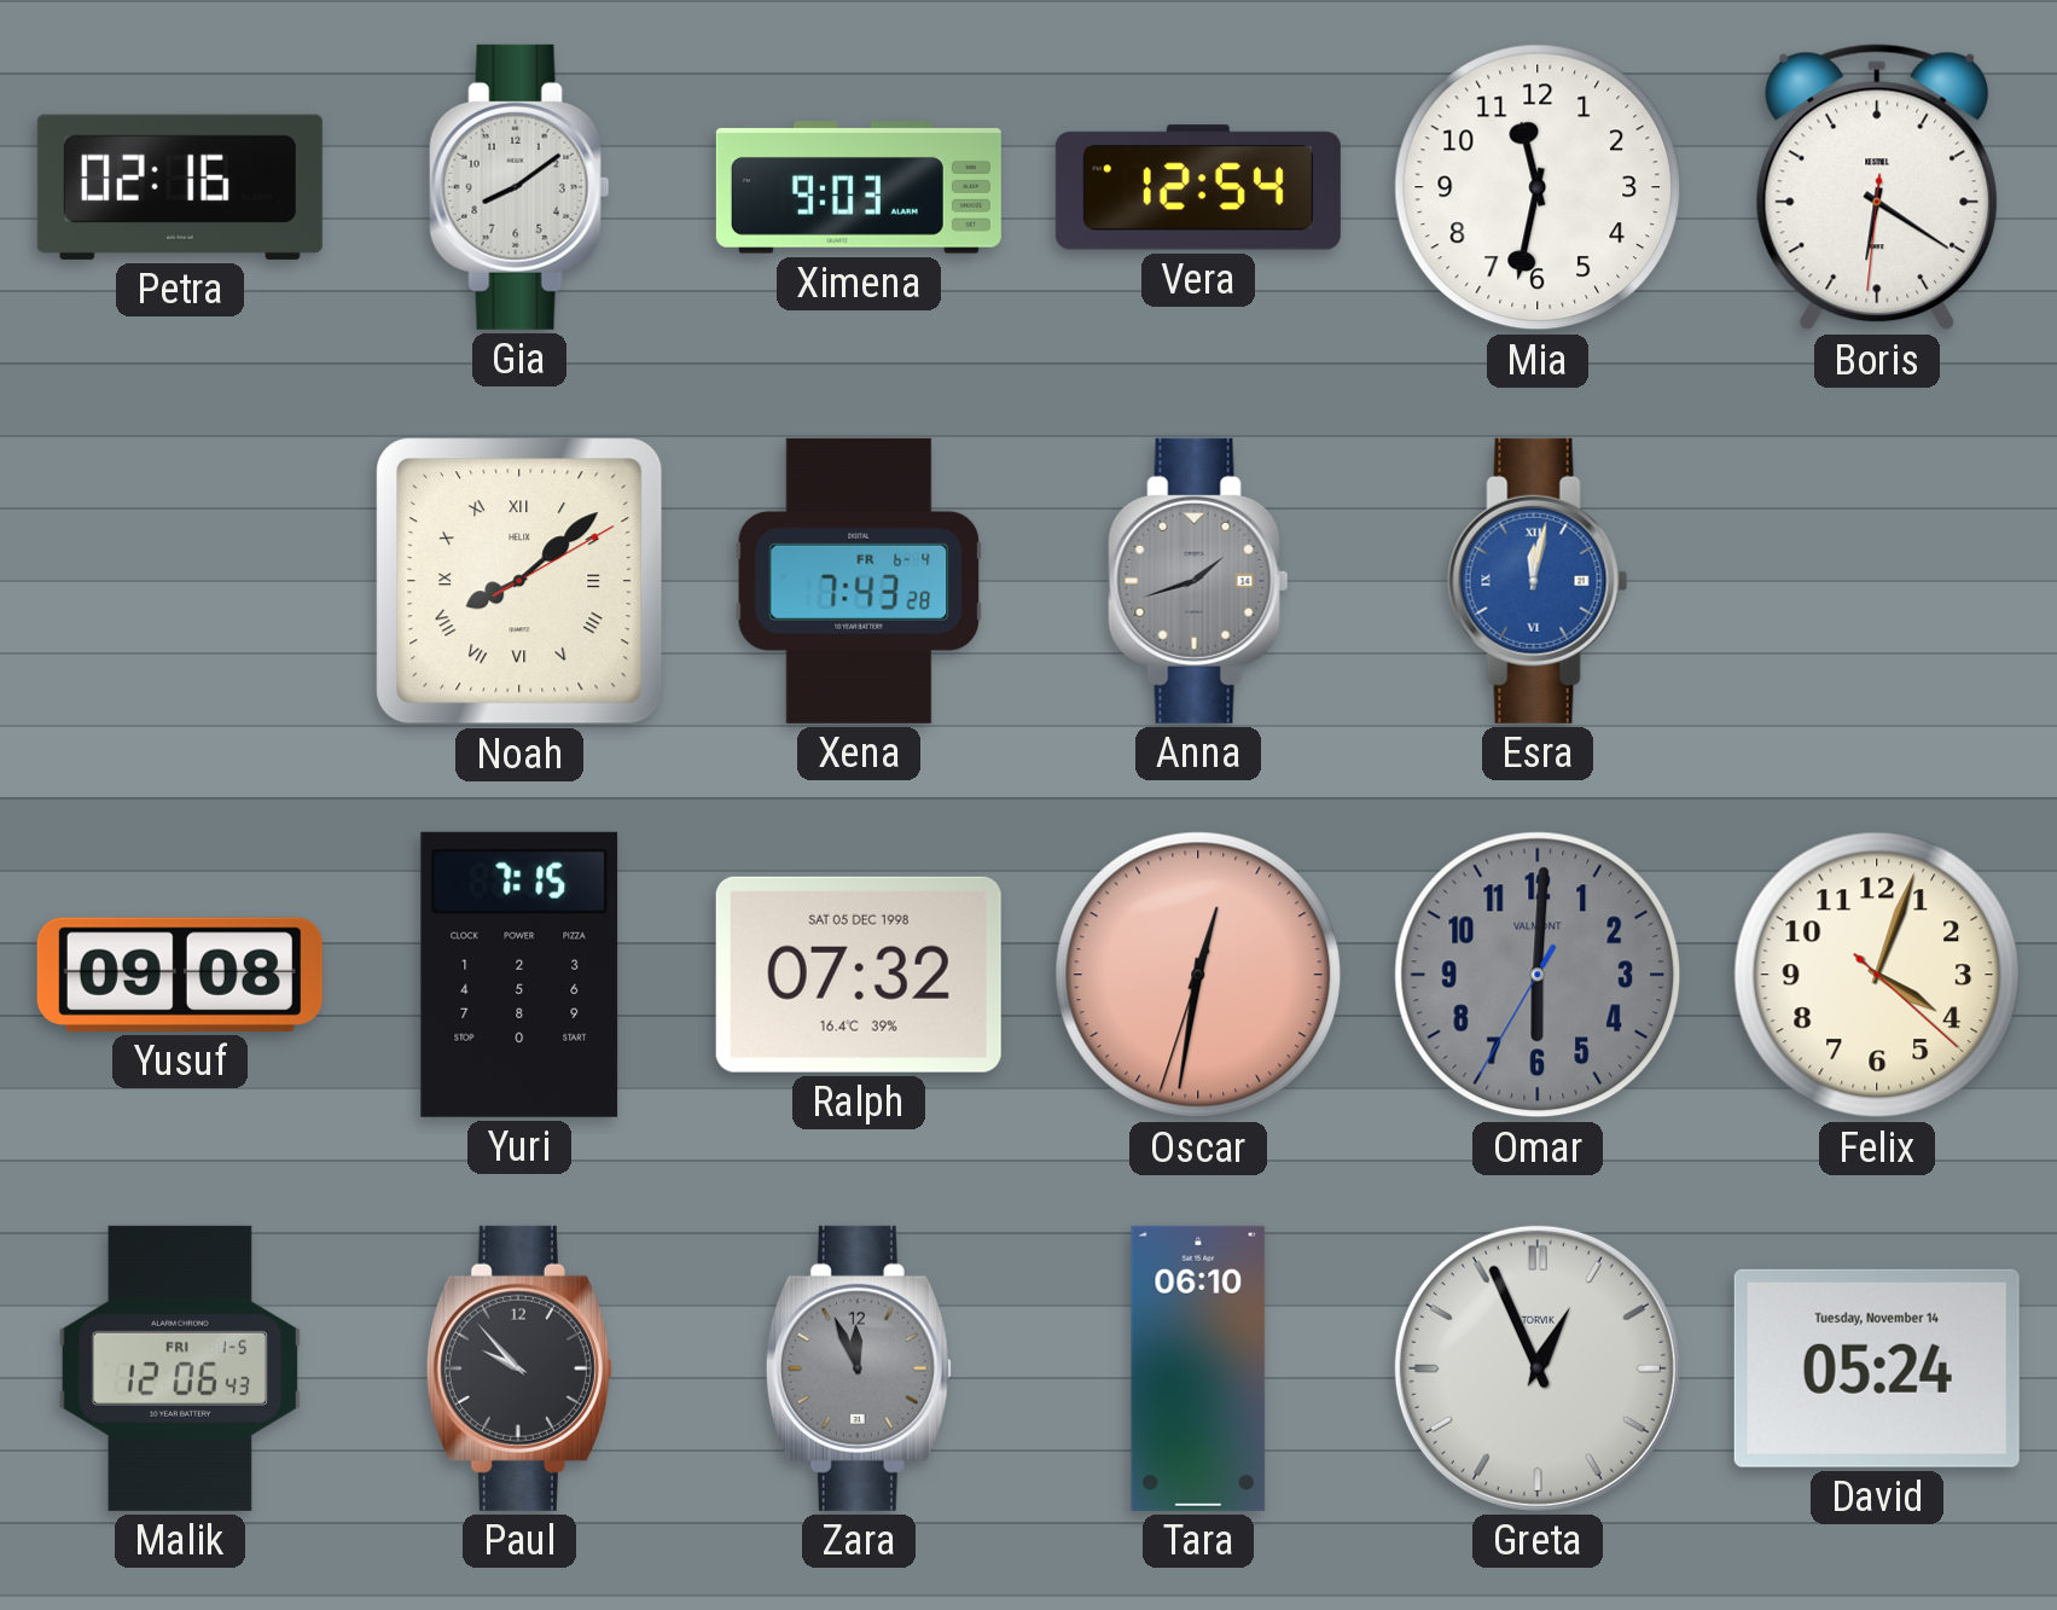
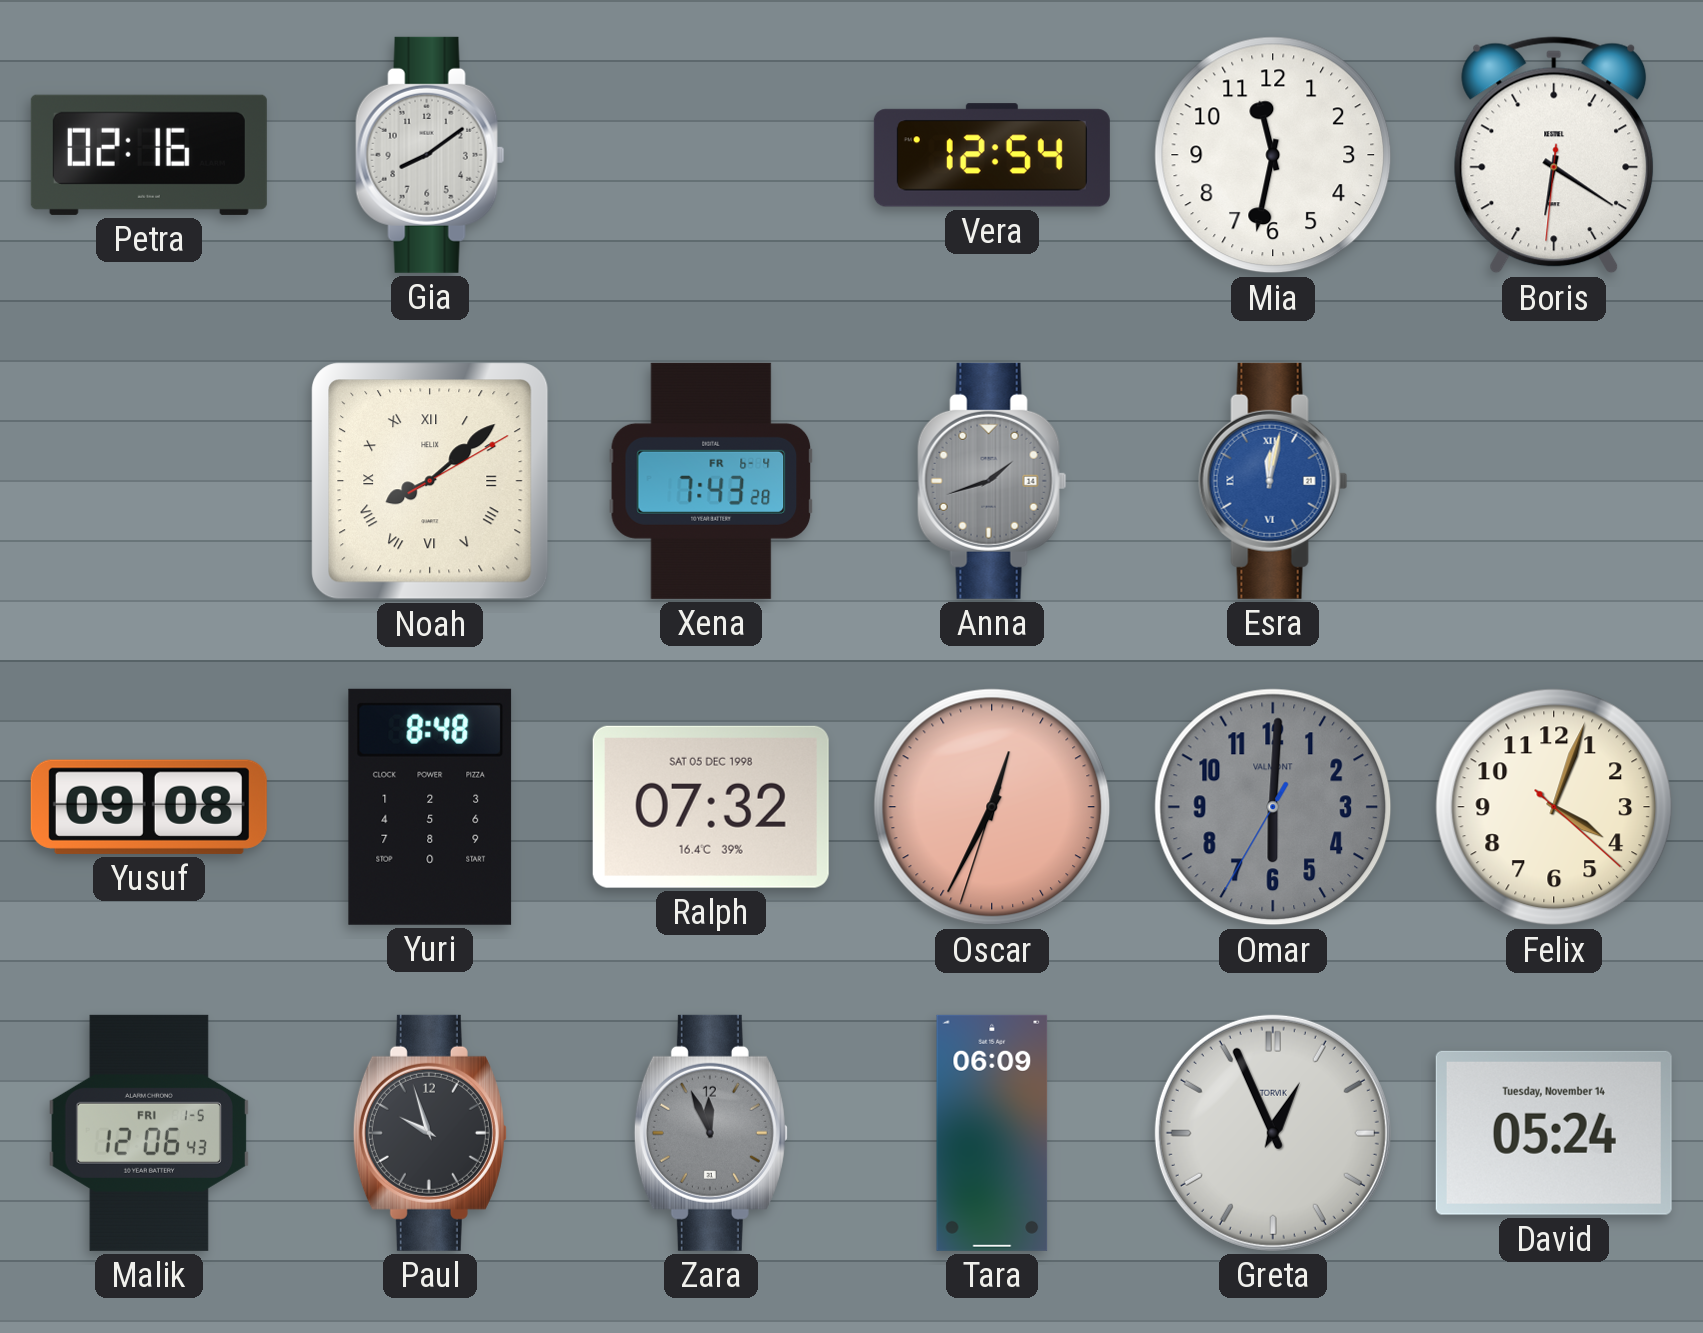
Ximena: 9:03 -> none
Yuri: 7:15 -> 8:48
Oscar: 12:31 -> 12:34
Paul: 9:53 -> 9:57
Tara: 06:10 -> 06:09
